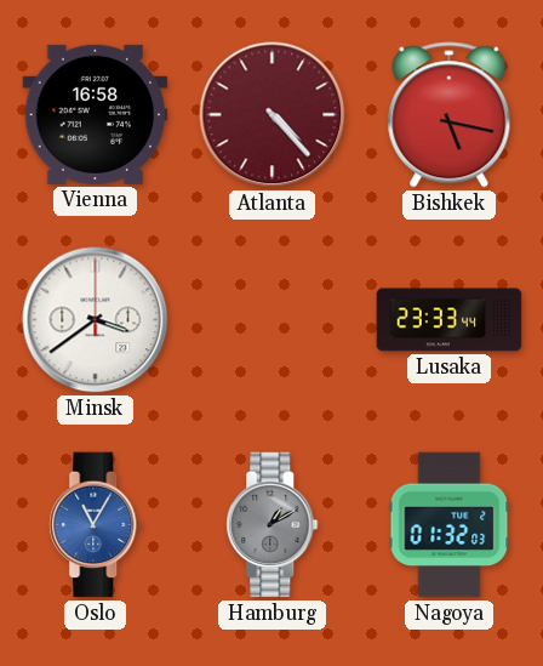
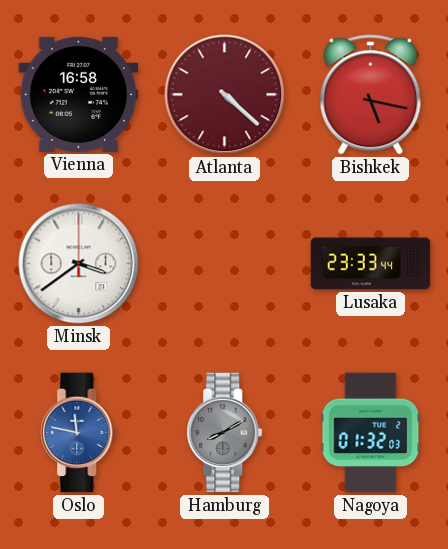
Atlanta: 4:23 -> 4:22
Oslo: 11:05 -> 11:47
Hamburg: 1:10 -> 8:10
